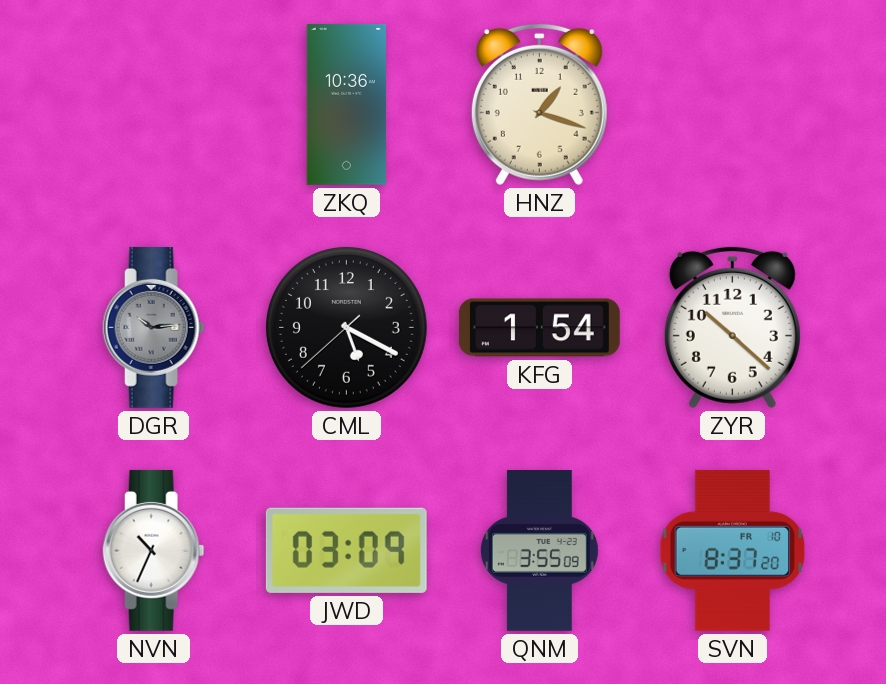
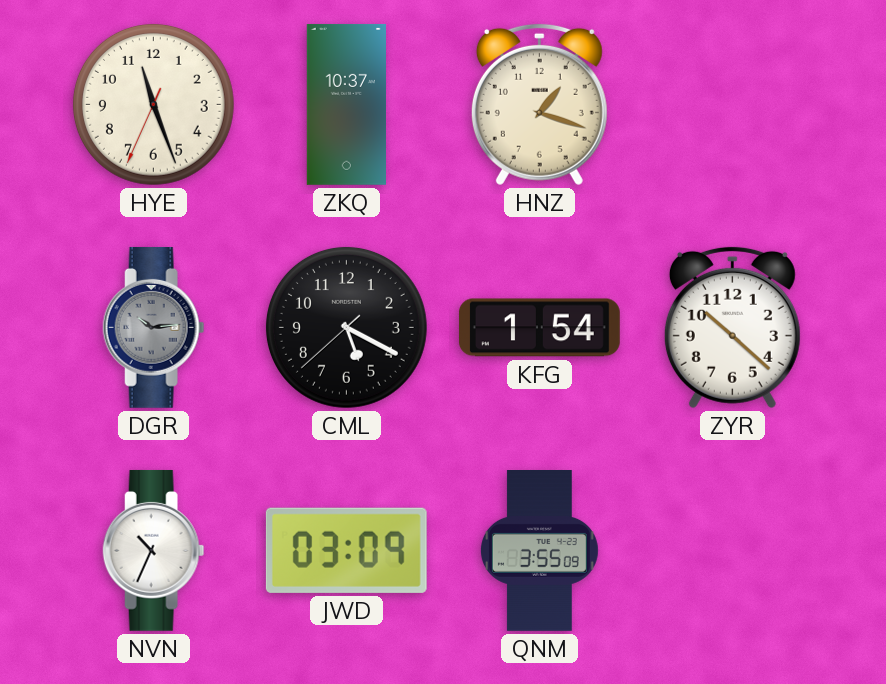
HYE: none -> 11:26
ZKQ: 10:36 -> 10:37
SVN: 8:37 -> none
